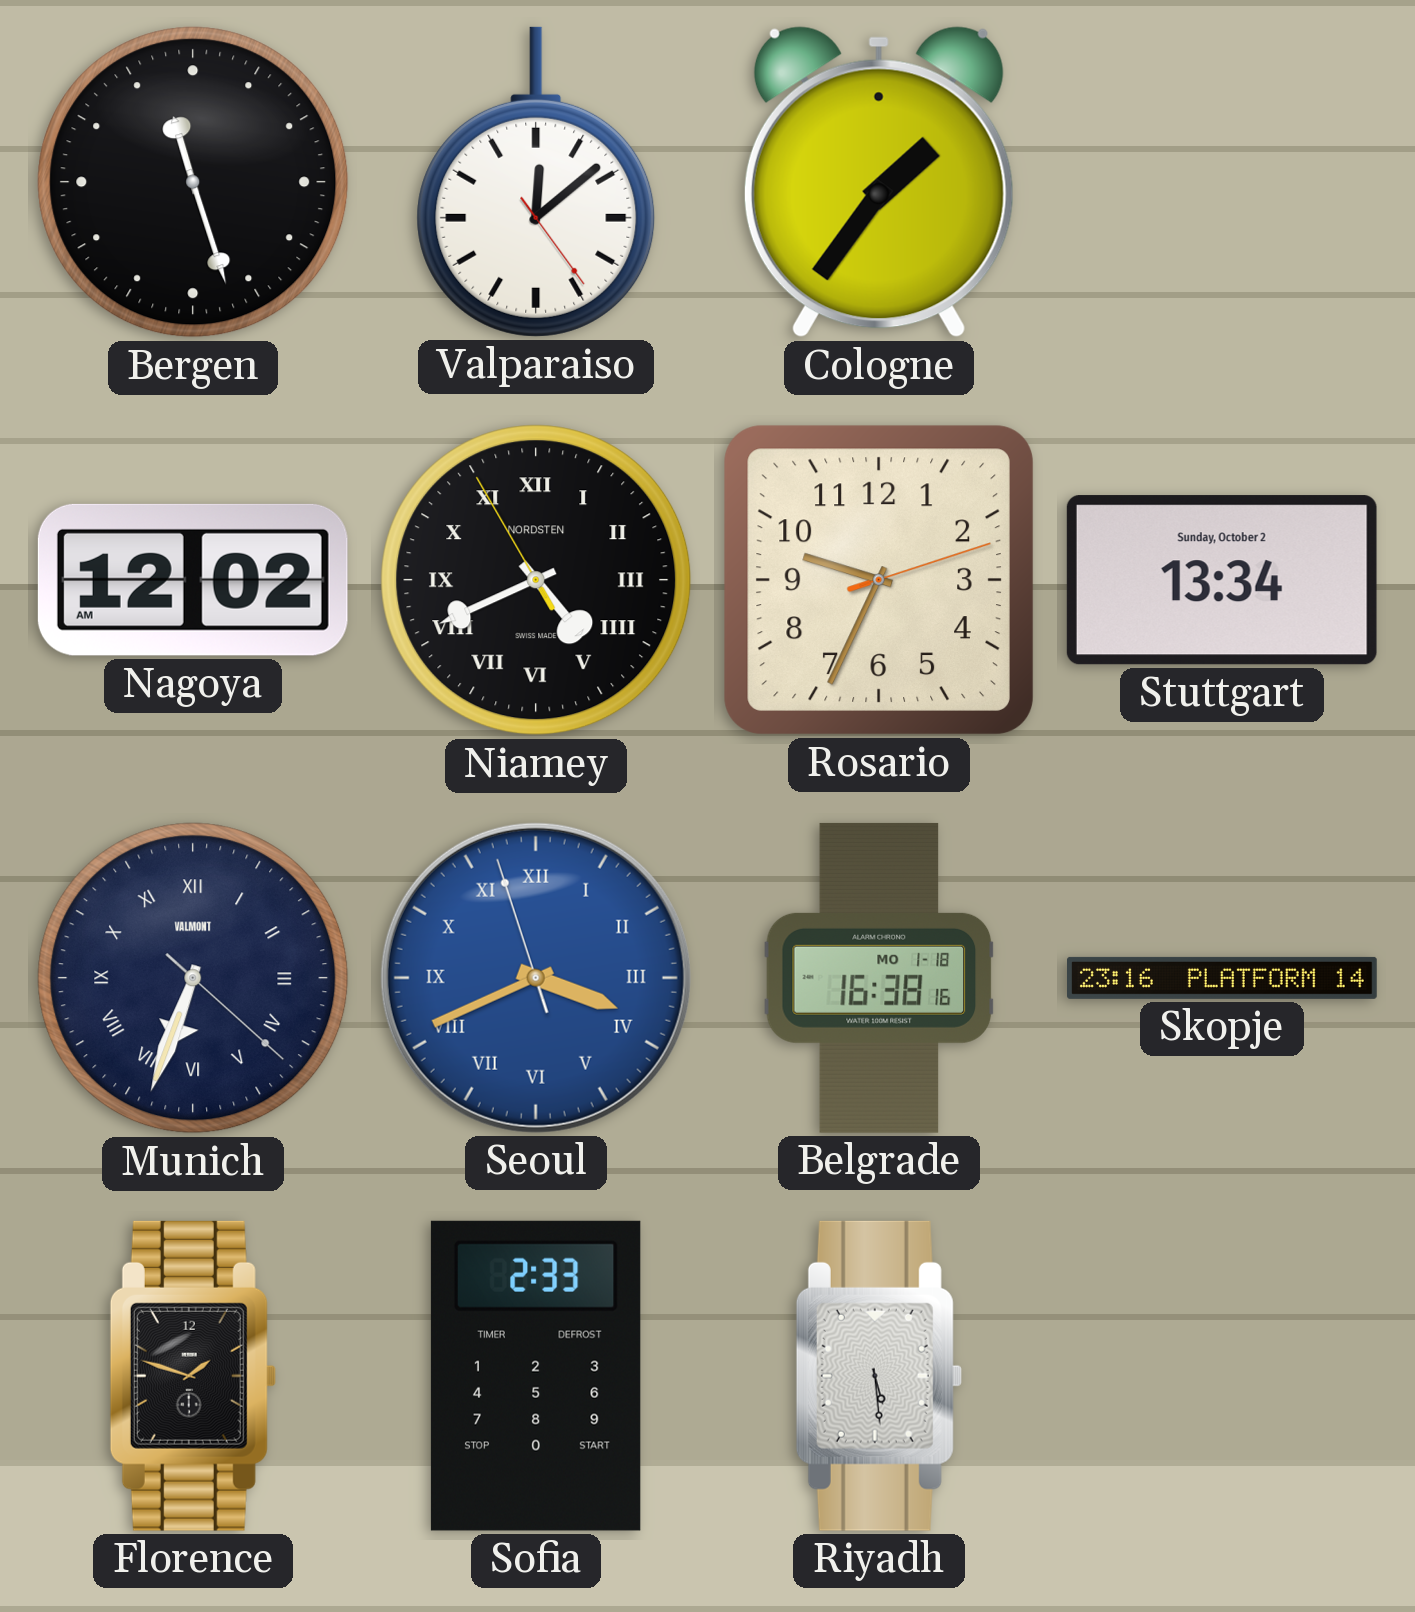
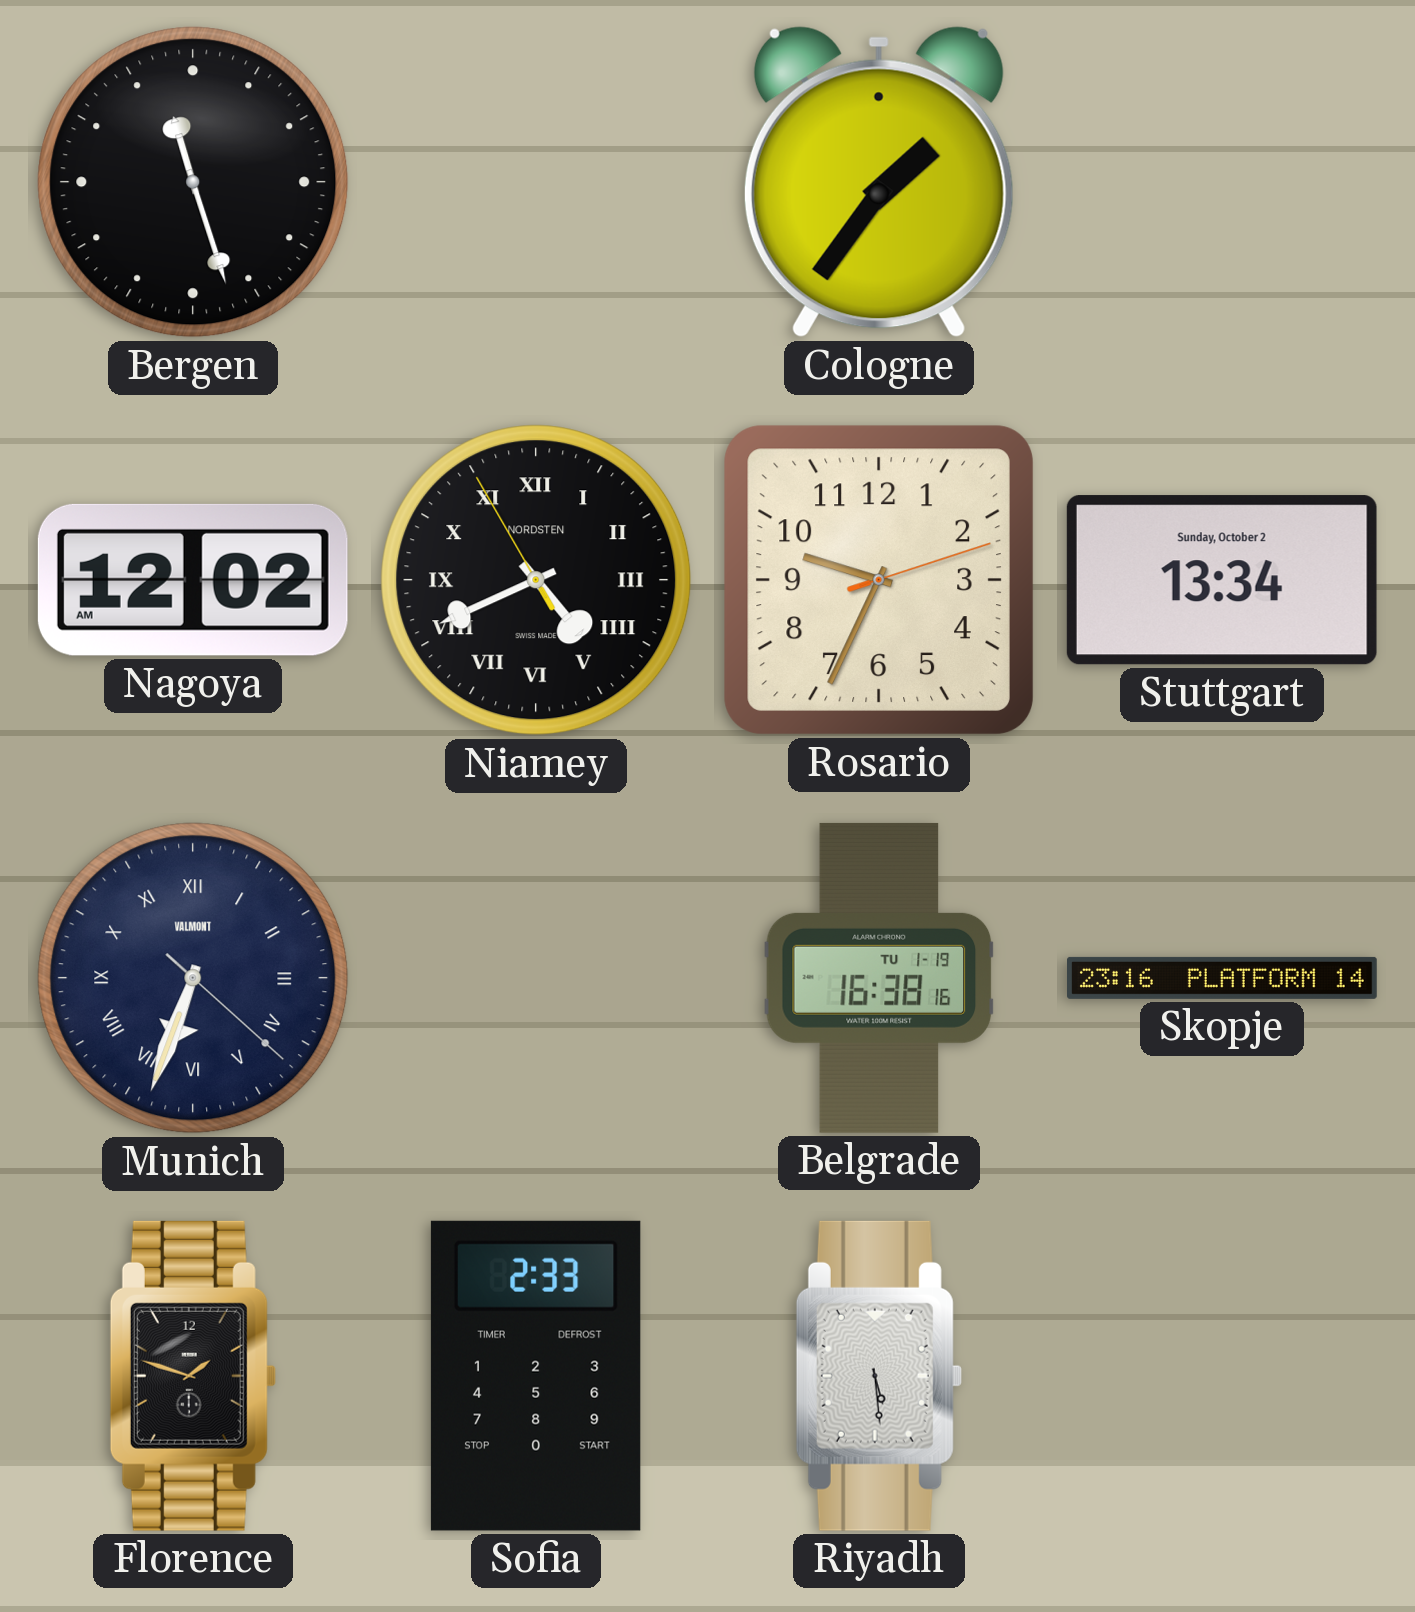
Valparaiso: 12:08 -> none
Seoul: 3:40 -> none
Belgrade date: MO 1-18 -> TU 1-19
